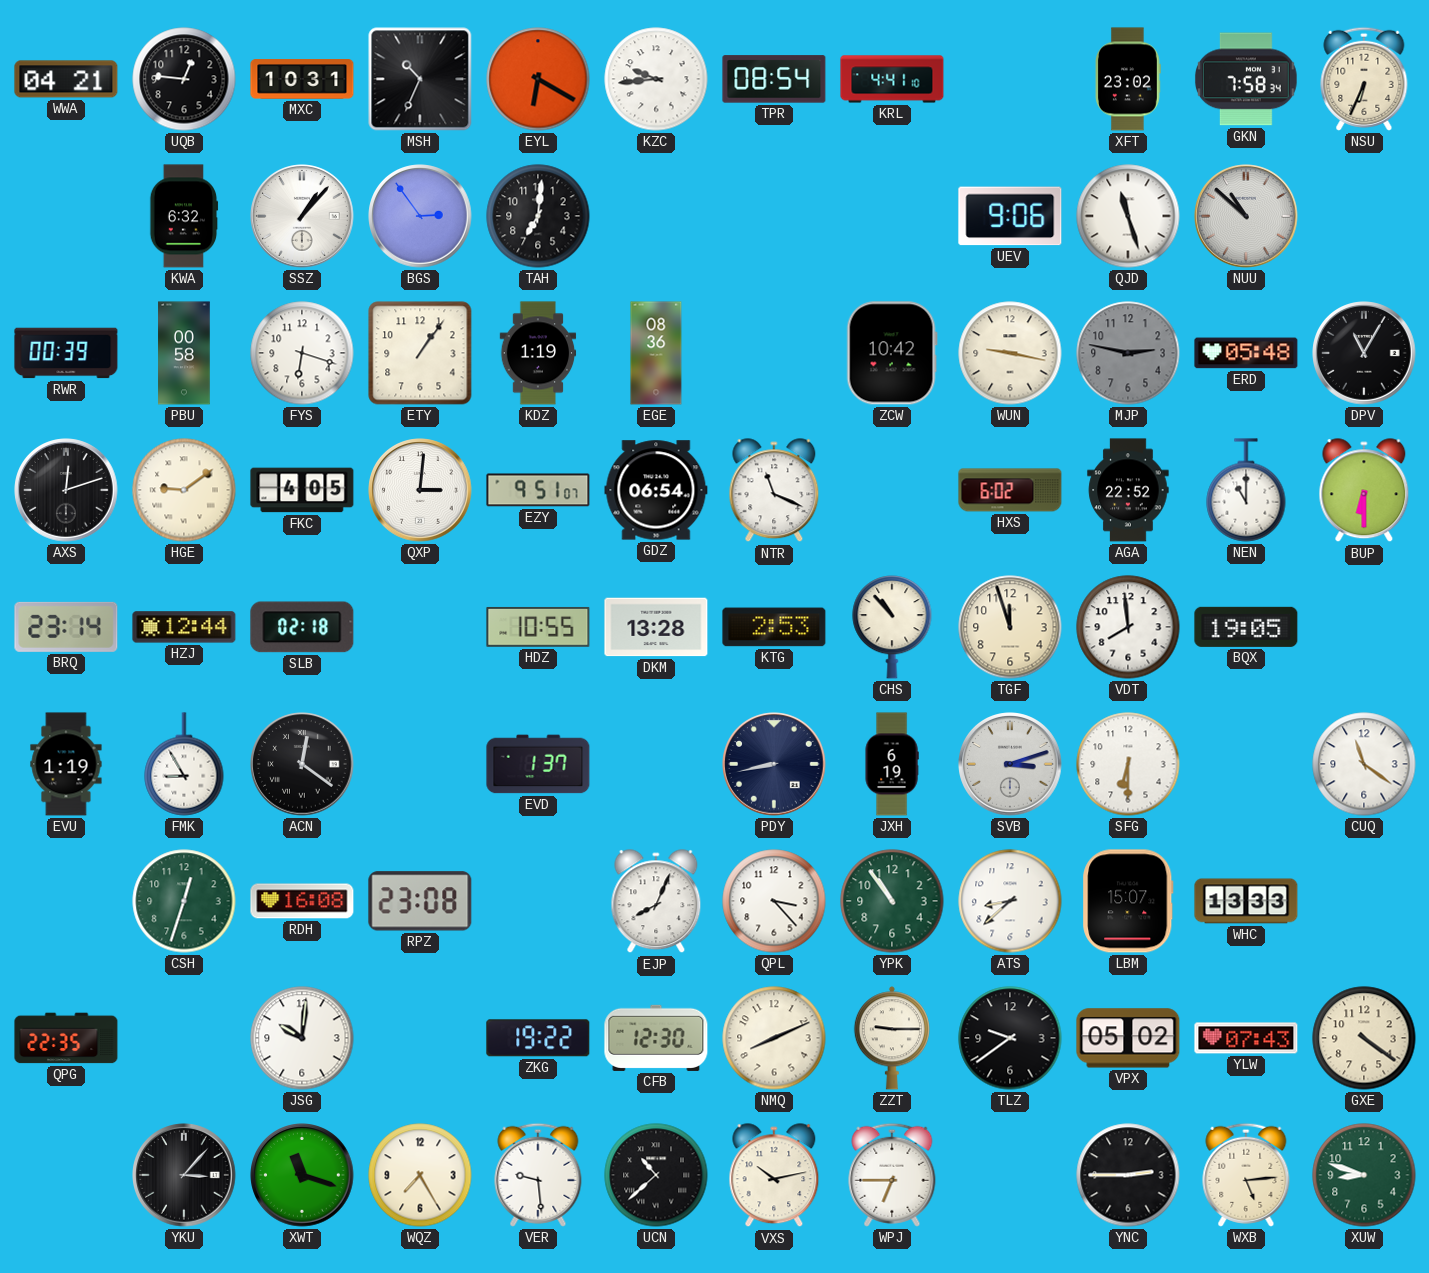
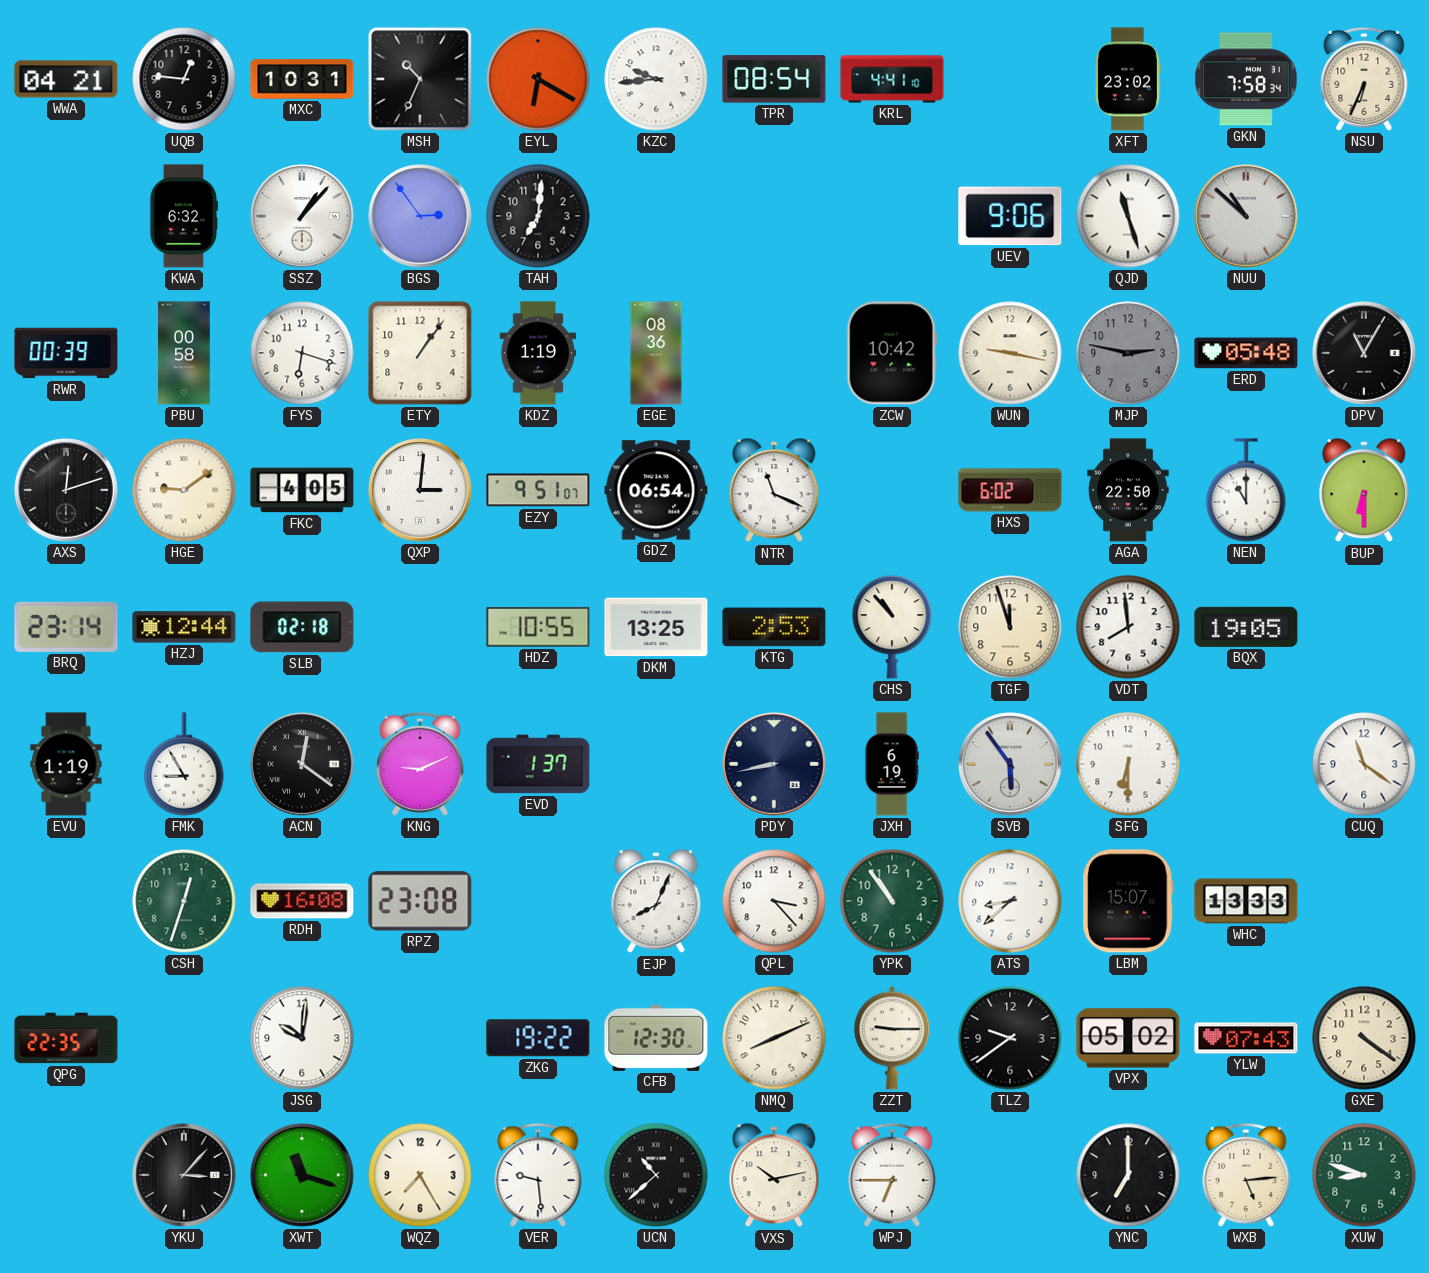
AGA: 22:52 -> 22:50
DKM: 13:28 -> 13:25
KNG: none -> 9:11
SVB: 3:12 -> 5:54
YNC: 2:45 -> 7:00
